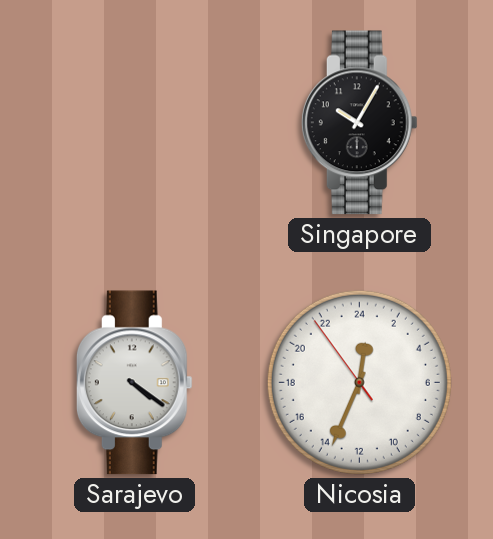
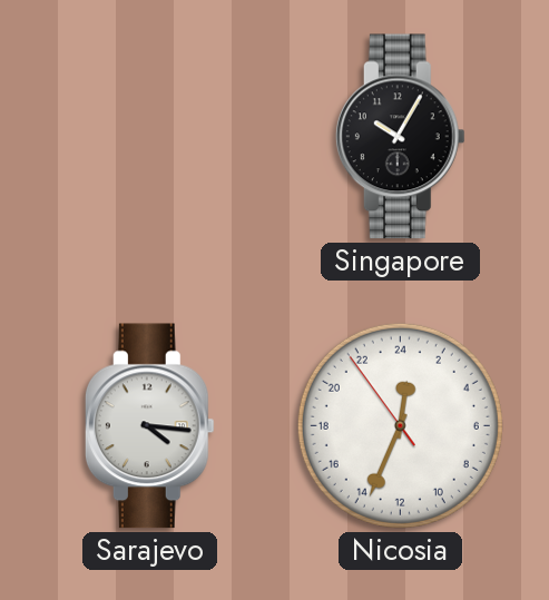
Sarajevo: 4:21 -> 4:16
